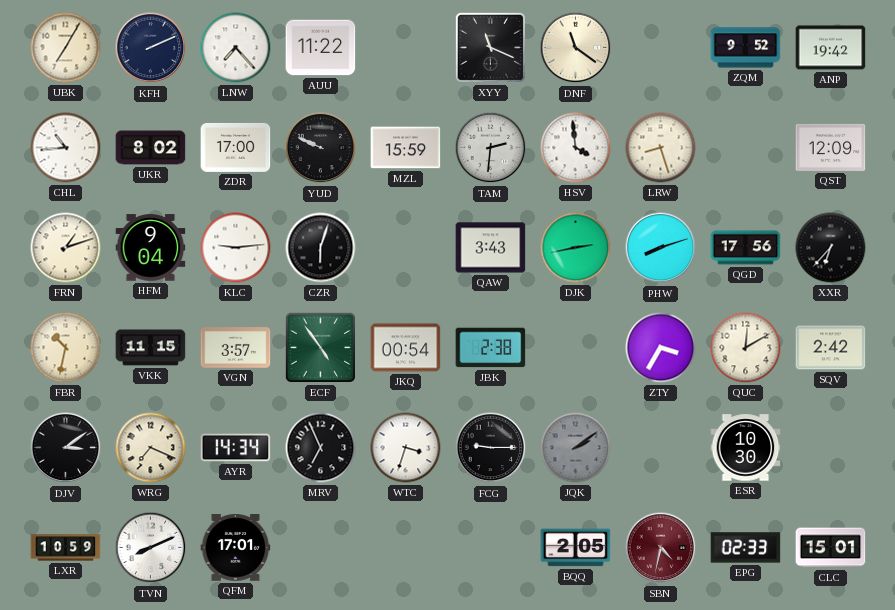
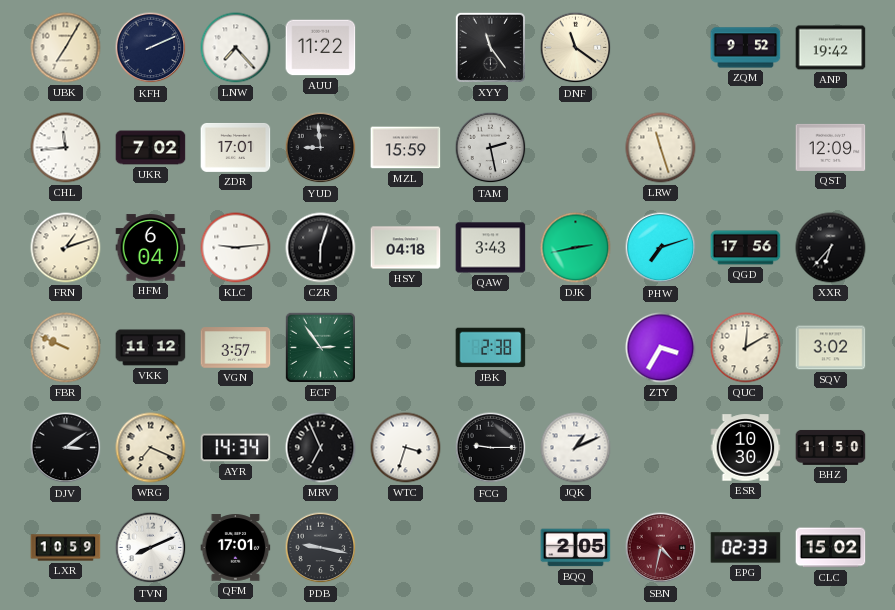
XYY: 11:19 -> 11:24
CHL: 10:44 -> 11:44
UKR: 8:02 -> 7:02
ZDR: 17:00 -> 17:01
YUD: 9:49 -> 8:59
TAM: 2:31 -> 2:28
HSV: 3:59 -> none
LRW: 8:27 -> 11:27
HFM: 9:04 -> 6:04
HSY: none -> 04:18
PHW: 8:12 -> 7:12
FBR: 10:32 -> 9:49
VKK: 11:15 -> 11:12
ECF: 4:54 -> 2:54
JKQ: 00:54 -> none
SQV: 2:42 -> 3:02
JQK: 2:09 -> 1:11
JQK dial: grey -> white
BHZ: none -> 11:50
PDB: none -> 9:17
CLC: 15:01 -> 15:02
